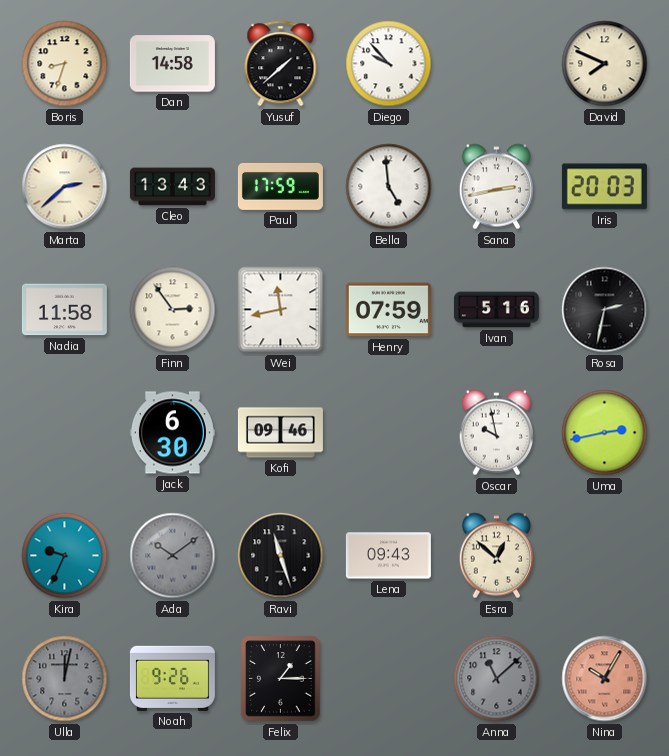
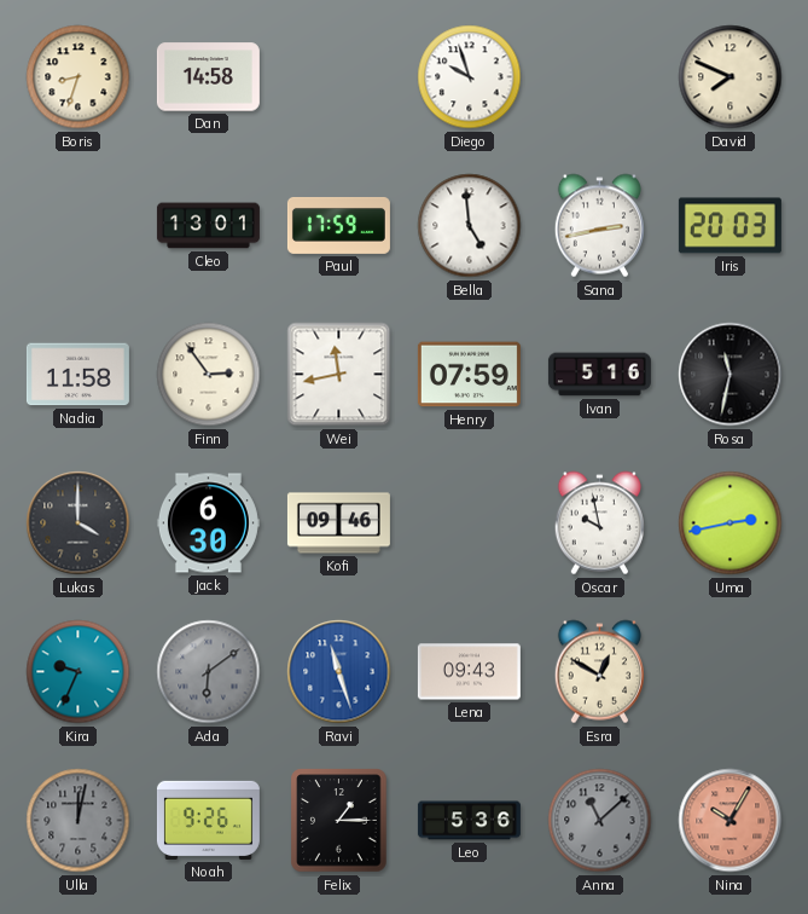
Yusuf: 1:38 -> none
Diego: 9:53 -> 9:57
Marta: 2:38 -> none
Cleo: 13:43 -> 13:01
Rosa: 2:32 -> 11:32
Lukas: none -> 4:00
Ada: 10:09 -> 6:09
Ravi dial: black -> blue
Esra: 12:52 -> 12:50
Leo: none -> 5:36
